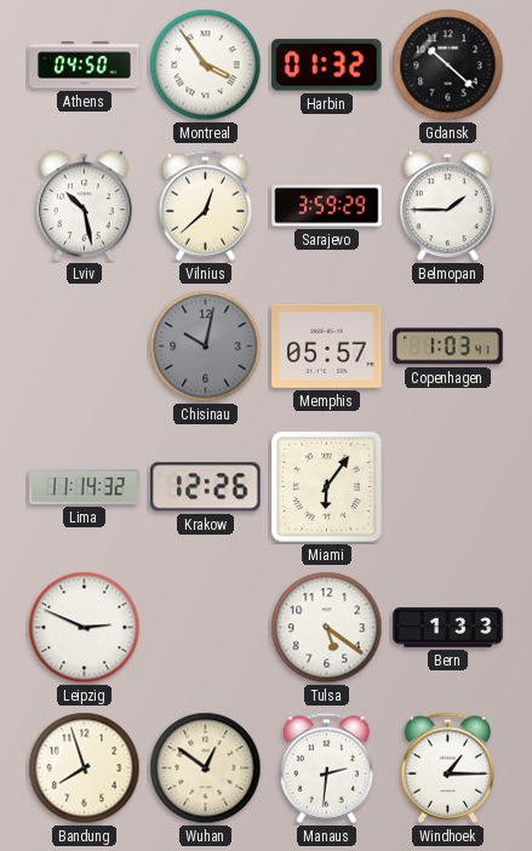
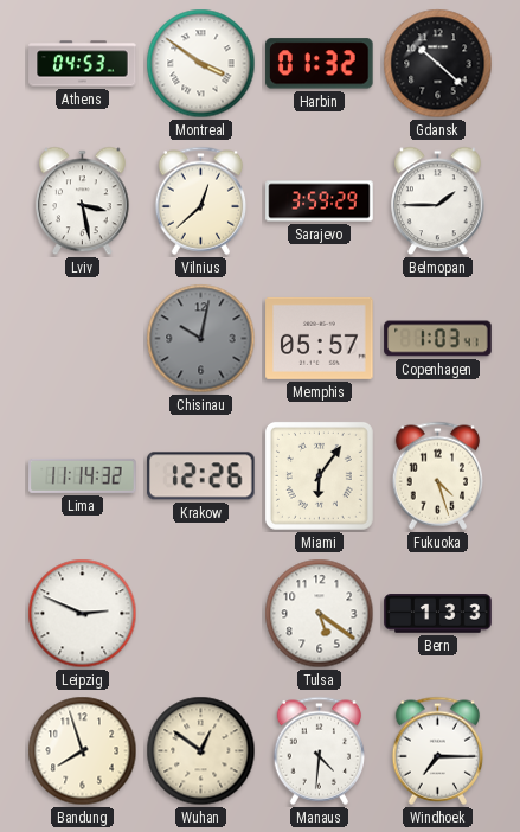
Athens: 04:50 -> 04:53
Montreal: 3:54 -> 3:51
Lviv: 10:28 -> 3:28
Fukuoka: none -> 4:27
Manaus: 2:31 -> 4:31
Windhoek: 1:15 -> 7:15
